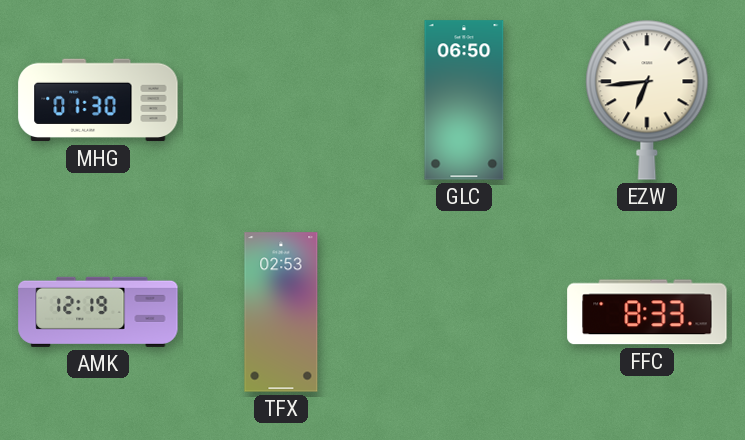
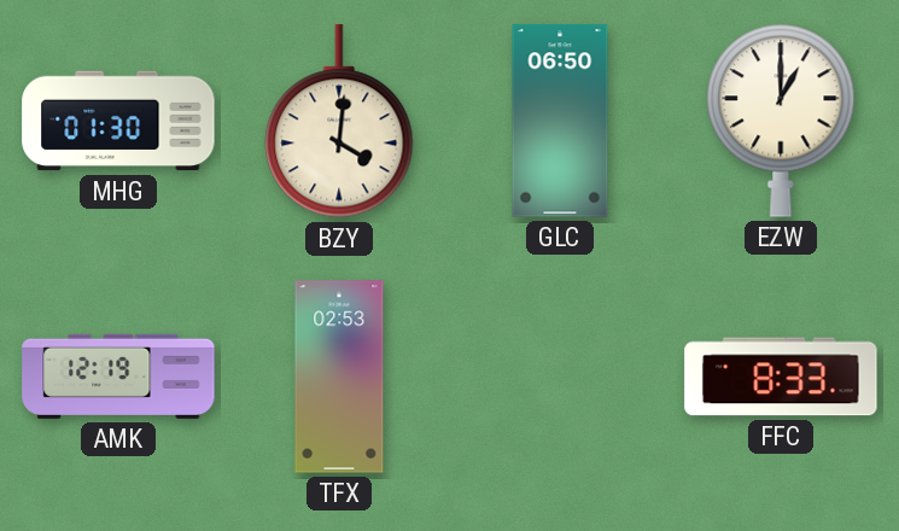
BZY: none -> 4:01
EZW: 6:44 -> 1:00
